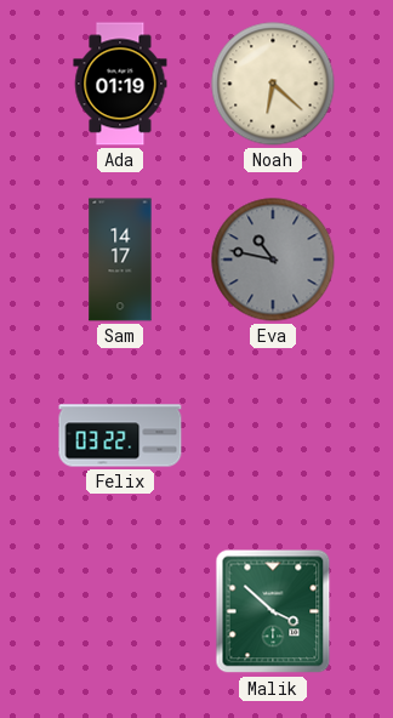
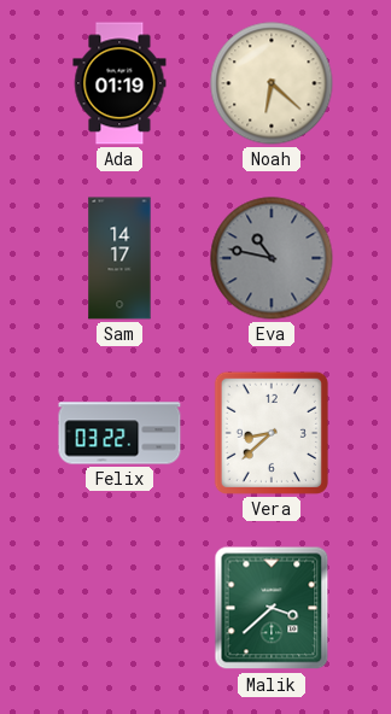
Vera: none -> 8:38
Malik: 3:52 -> 3:38
